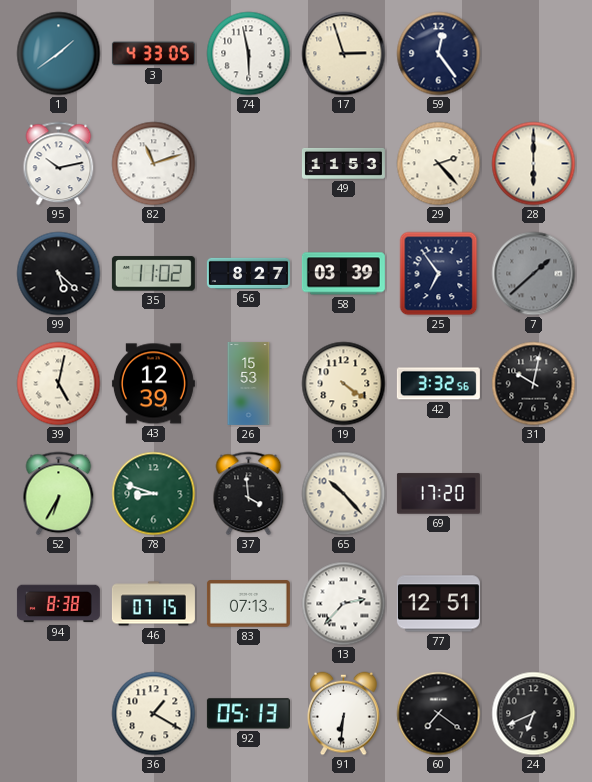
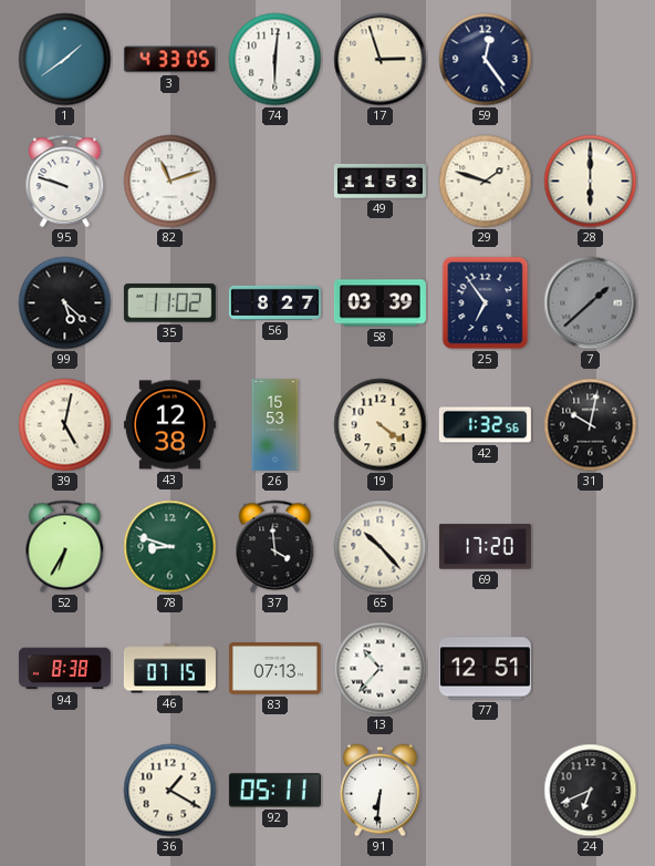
74: 5:58 -> 6:01
95: 10:13 -> 9:48
29: 2:23 -> 1:48
43: 12:39 -> 12:38
42: 3:32 -> 1:32
13: 2:37 -> 10:37
92: 05:13 -> 05:11
60: 7:21 -> none
